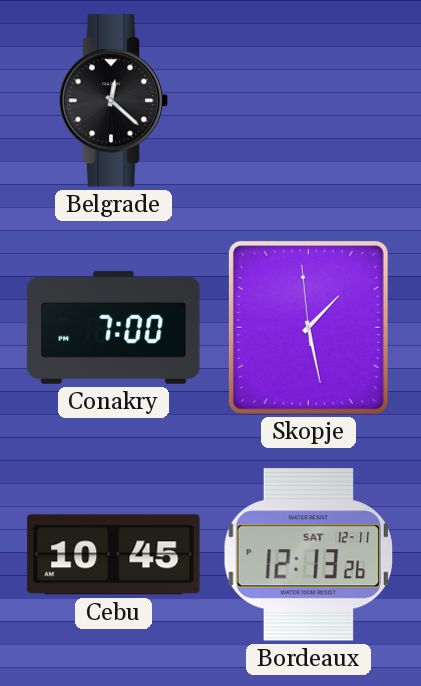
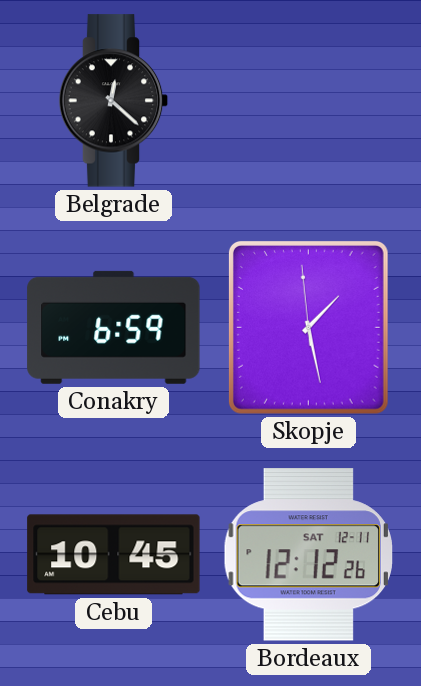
Conakry: 7:00 -> 6:59
Bordeaux: 12:13 -> 12:12
